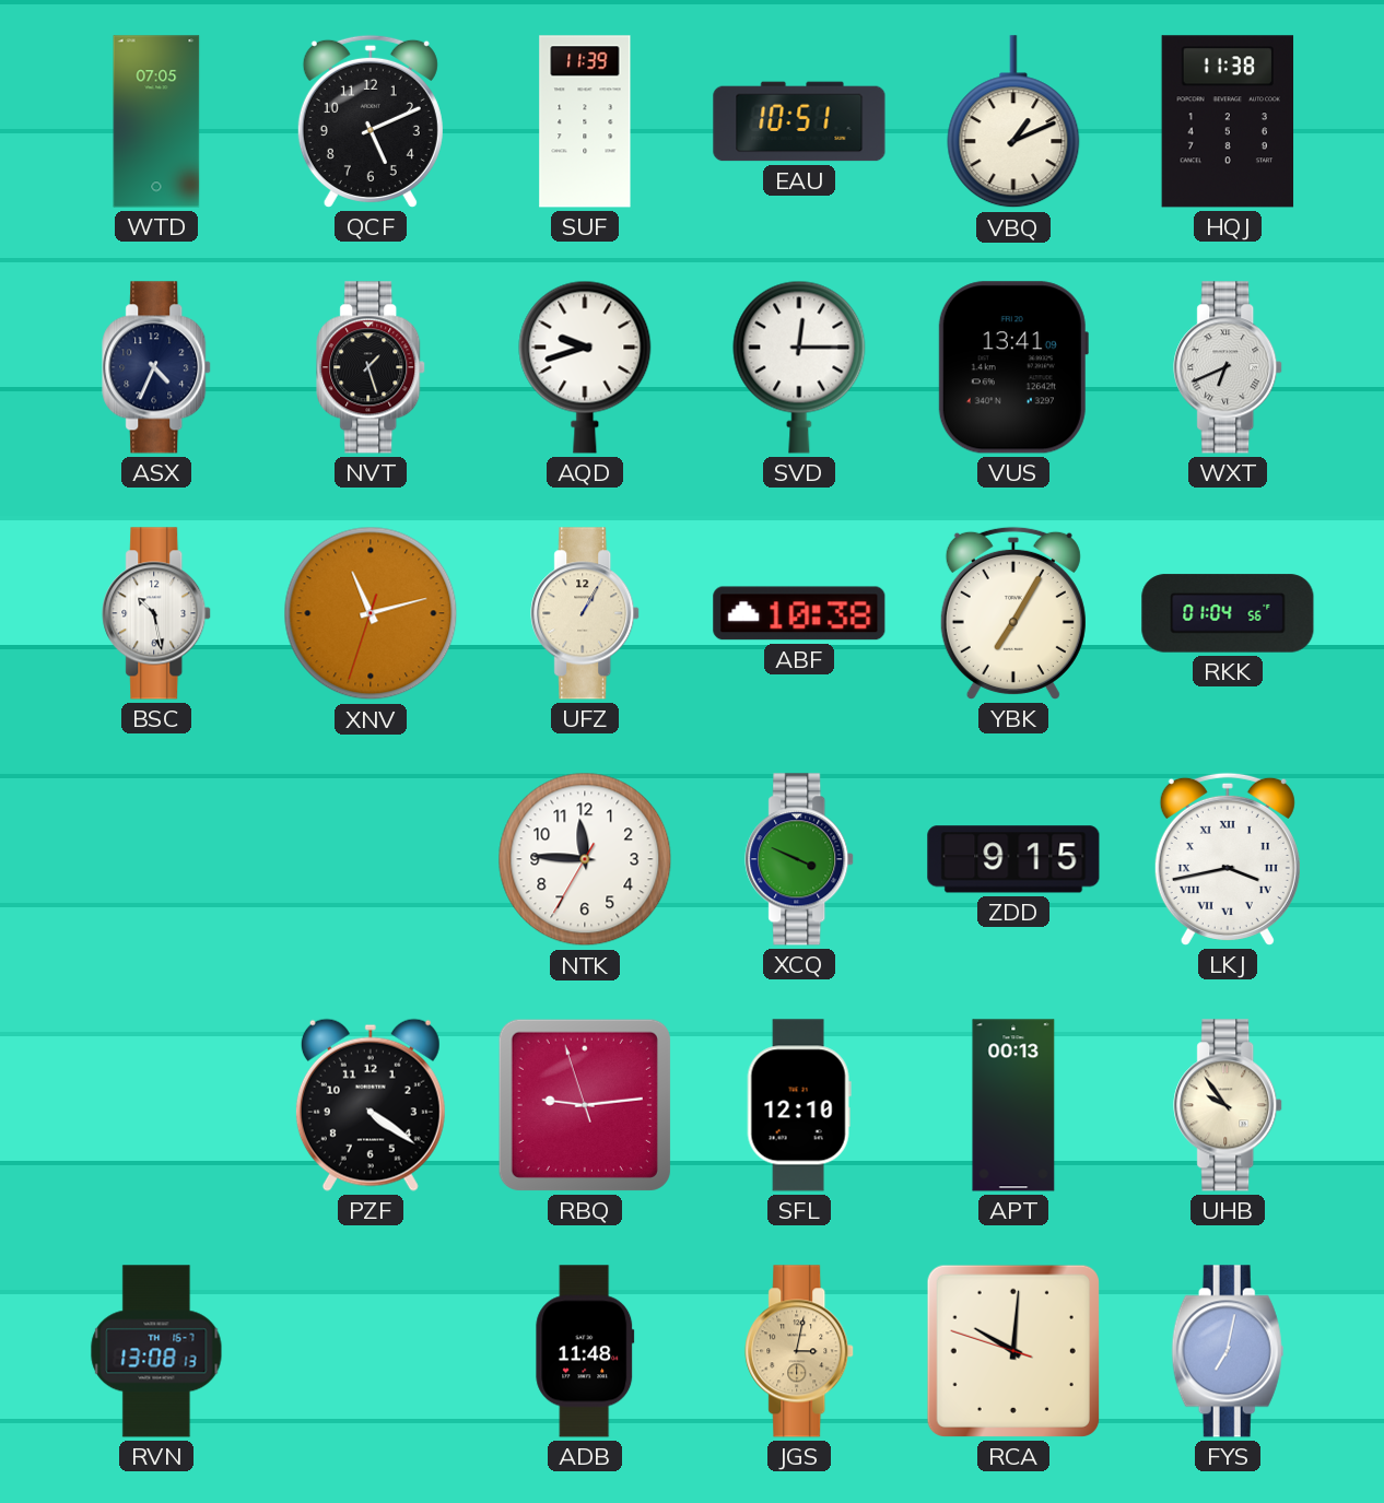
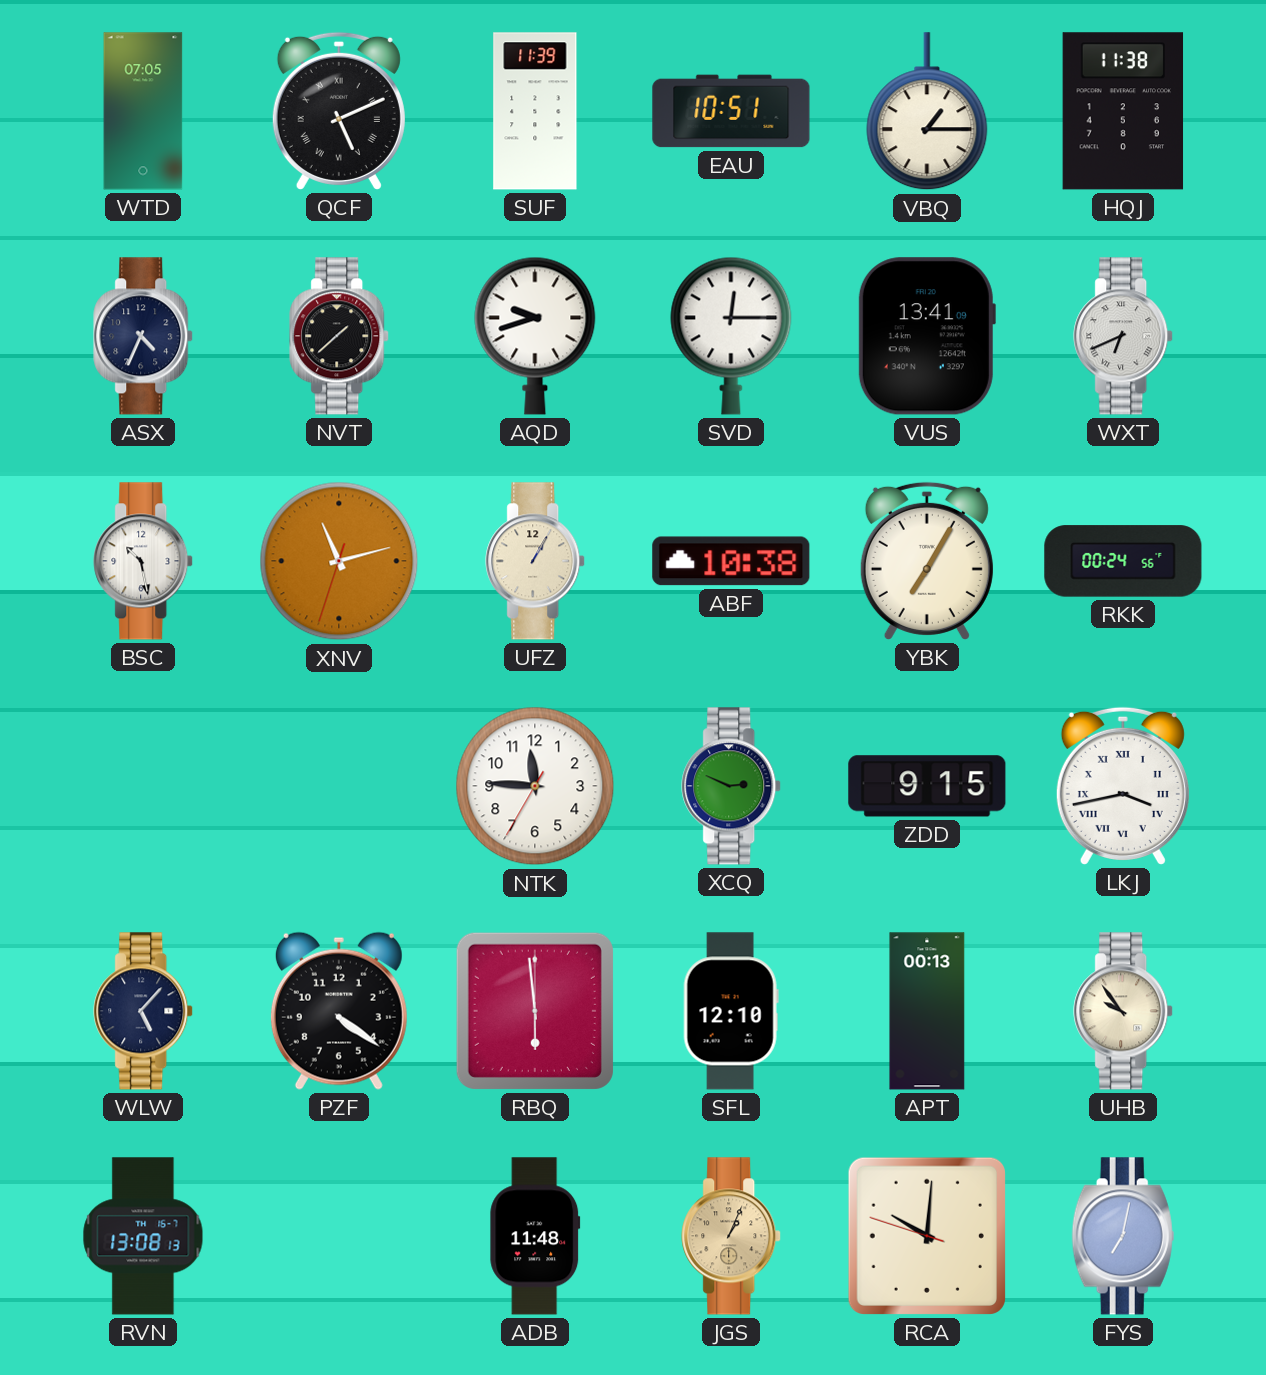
QCF numerals: Arabic -> Roman
VBQ: 1:11 -> 1:15
NVT: 1:27 -> 1:38
RKK: 01:04 -> 00:24
XCQ: 3:49 -> 2:49
WLW: none -> 5:07
RBQ: 9:13 -> 5:59
JGS: 3:02 -> 1:04
